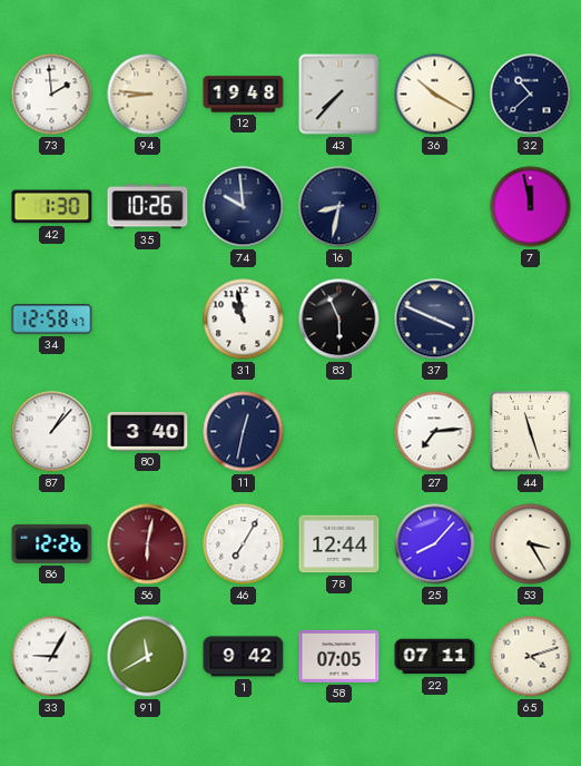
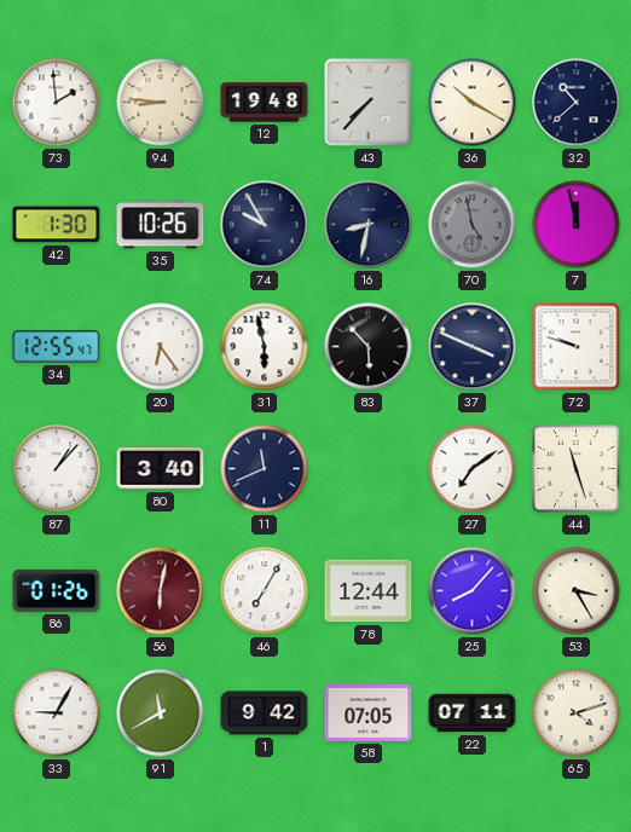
74: 9:59 -> 9:55
70: none -> 4:58
34: 12:58 -> 12:55
20: none -> 6:24
31: 10:58 -> 5:58
83: 5:56 -> 5:53
72: none -> 9:48
11: 12:32 -> 11:41
27: 7:14 -> 7:09
86: 12:26 -> 01:26
